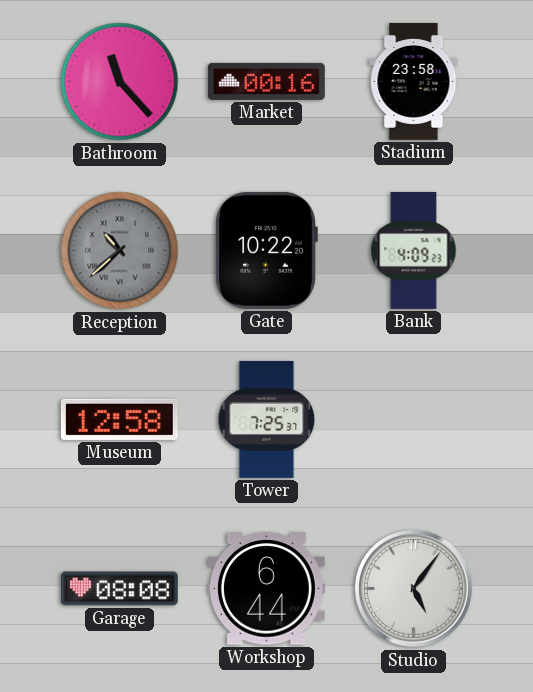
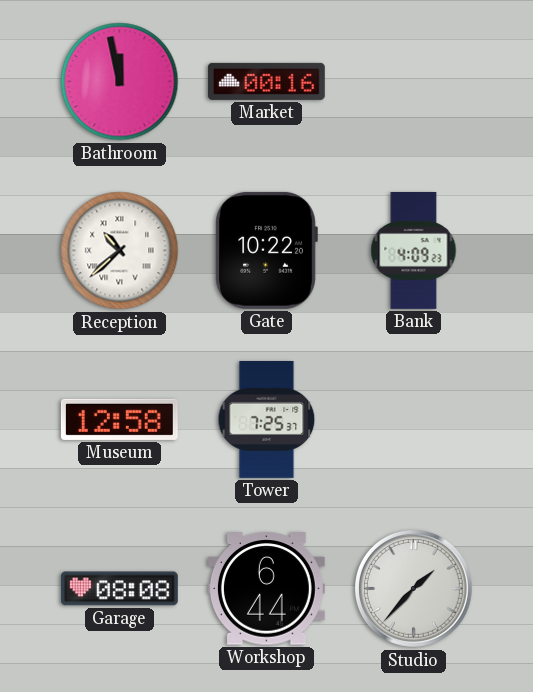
Bathroom: 11:23 -> 11:58
Stadium: 23:58 -> none
Reception dial: grey -> white
Studio: 5:06 -> 1:37
